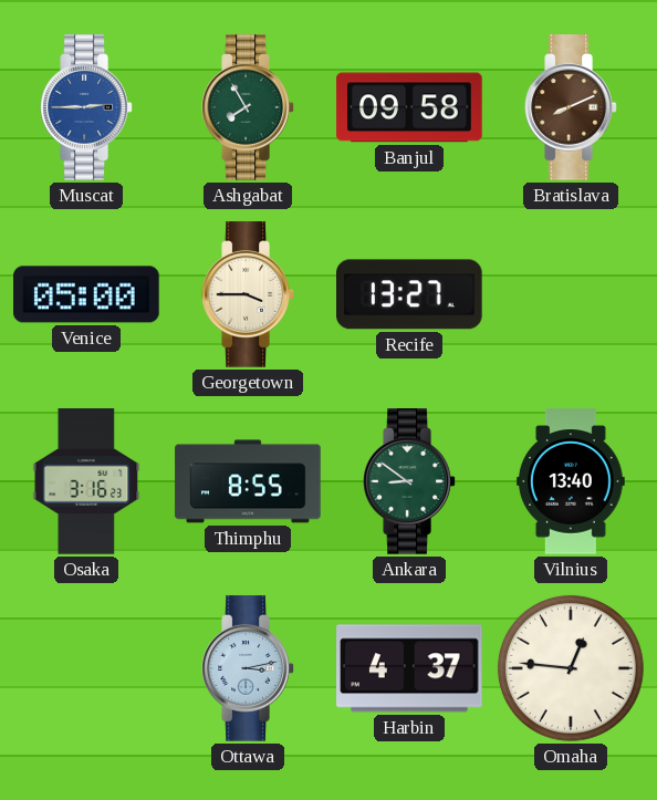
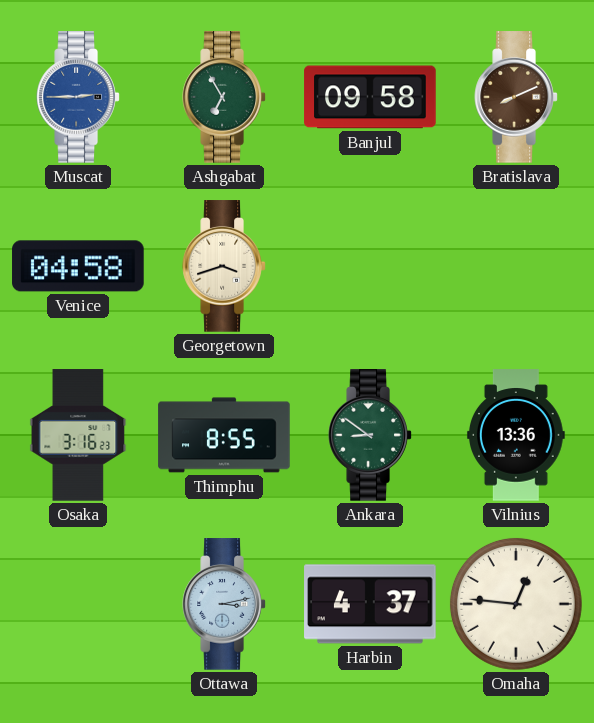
Ashgabat: 7:55 -> 6:55
Venice: 05:00 -> 04:58
Georgetown: 3:45 -> 3:42
Recife: 13:27 -> none
Vilnius: 13:40 -> 13:36
